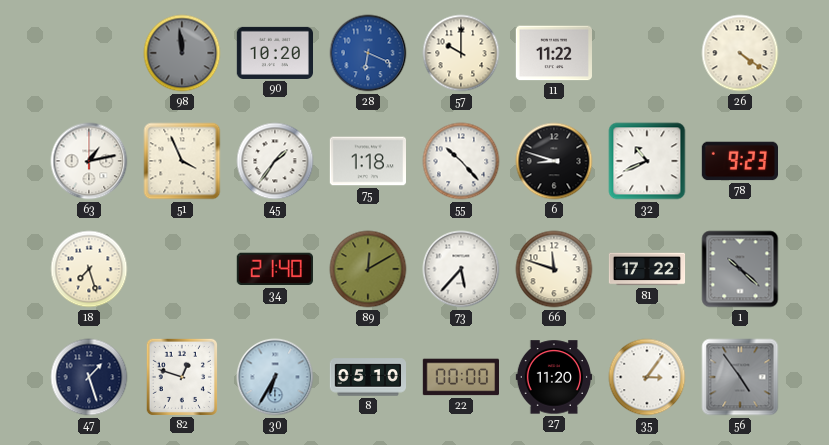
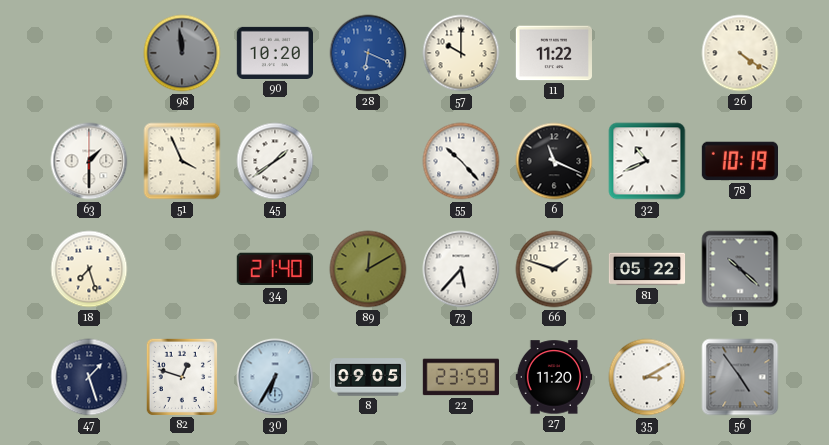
63: 1:13 -> 1:30
45: 1:36 -> 1:39
75: 1:18 -> none
6: 8:48 -> 11:19
78: 9:23 -> 10:19
66: 11:48 -> 1:48
81: 17:22 -> 05:22
8: 05:10 -> 09:05
22: 00:00 -> 23:59
35: 3:06 -> 3:10
